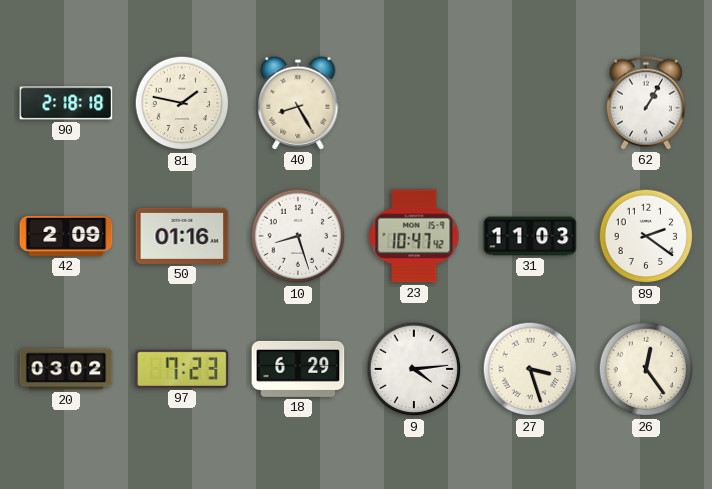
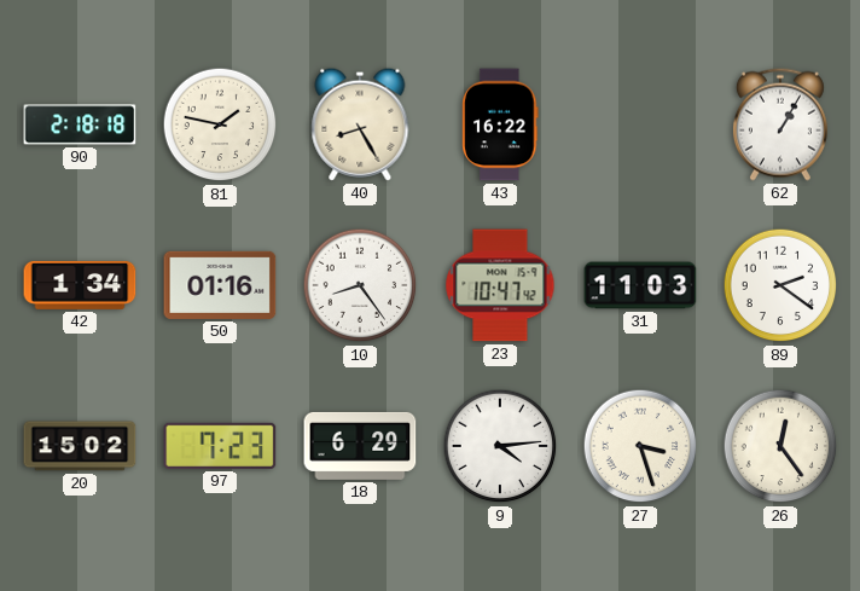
43: none -> 16:22
42: 2:09 -> 1:34
10: 8:27 -> 8:24
20: 03:02 -> 15:02
